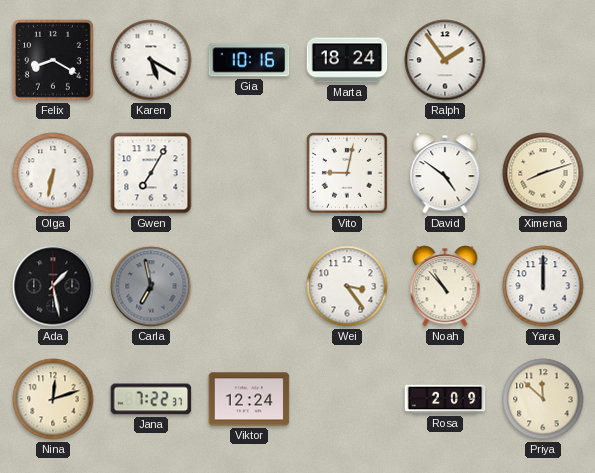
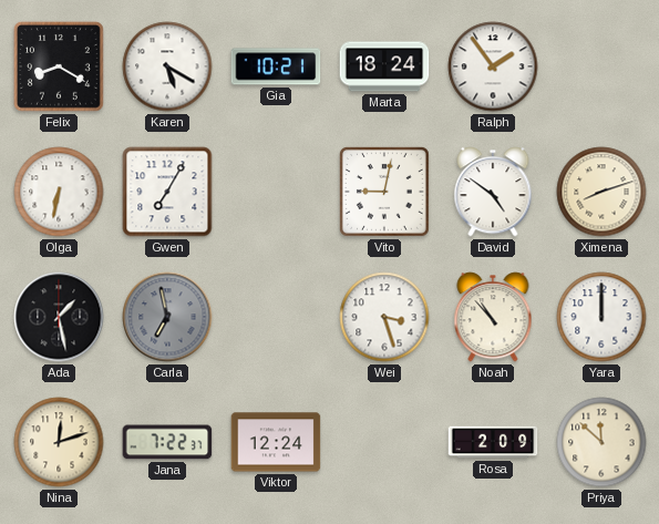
Gia: 10:16 -> 10:21
Wei: 3:24 -> 3:27
